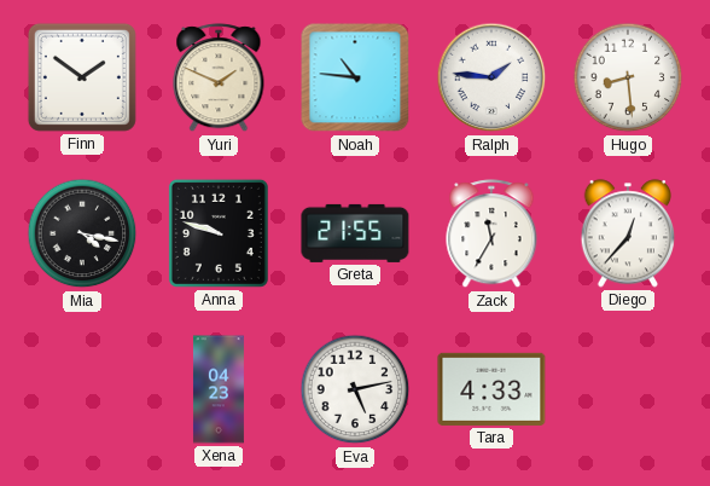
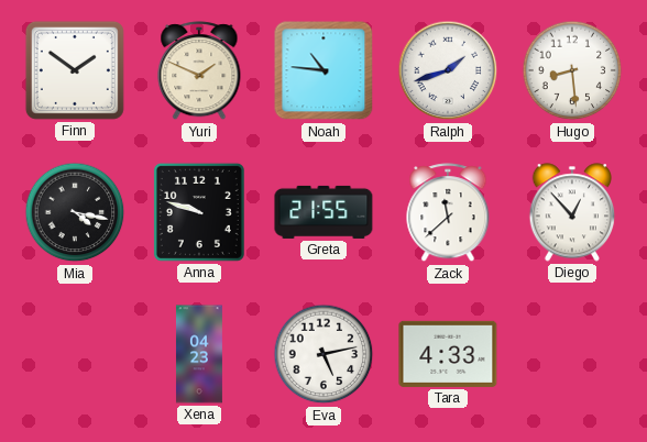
Ralph: 1:46 -> 1:42
Zack: 11:35 -> 11:38
Diego: 12:37 -> 12:53
